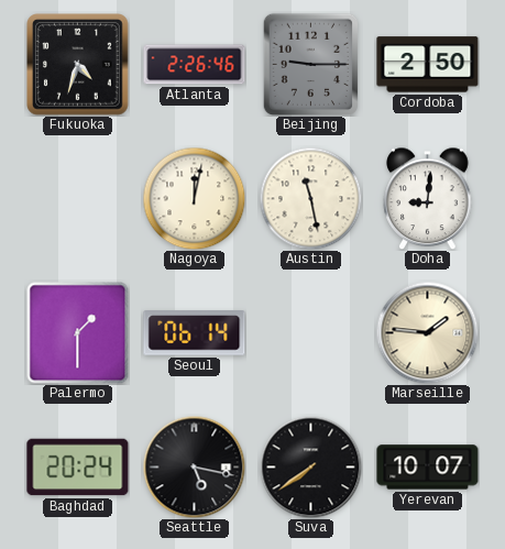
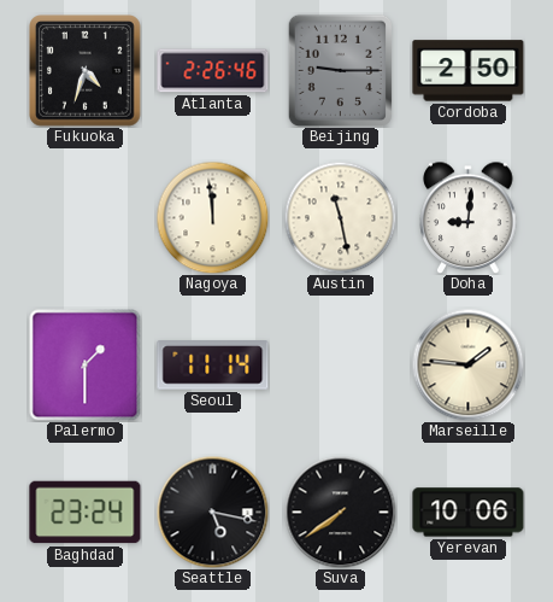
Nagoya: 12:02 -> 11:59
Seoul: 06:14 -> 11:14
Baghdad: 20:24 -> 23:24
Yerevan: 10:07 -> 10:06
